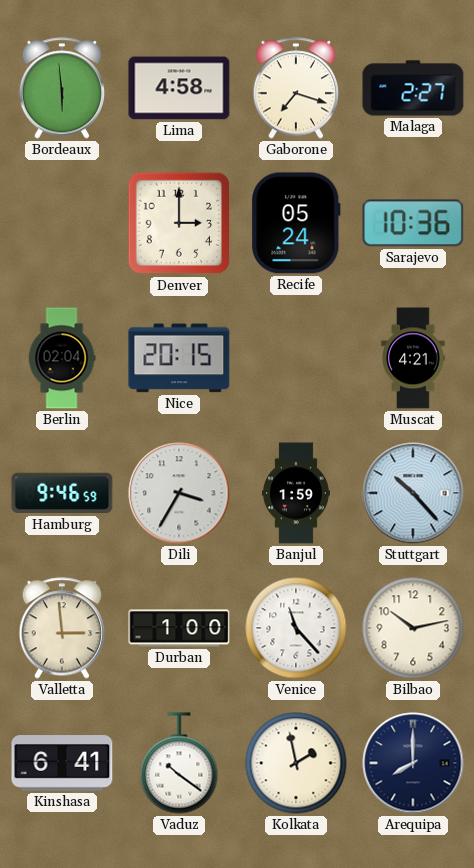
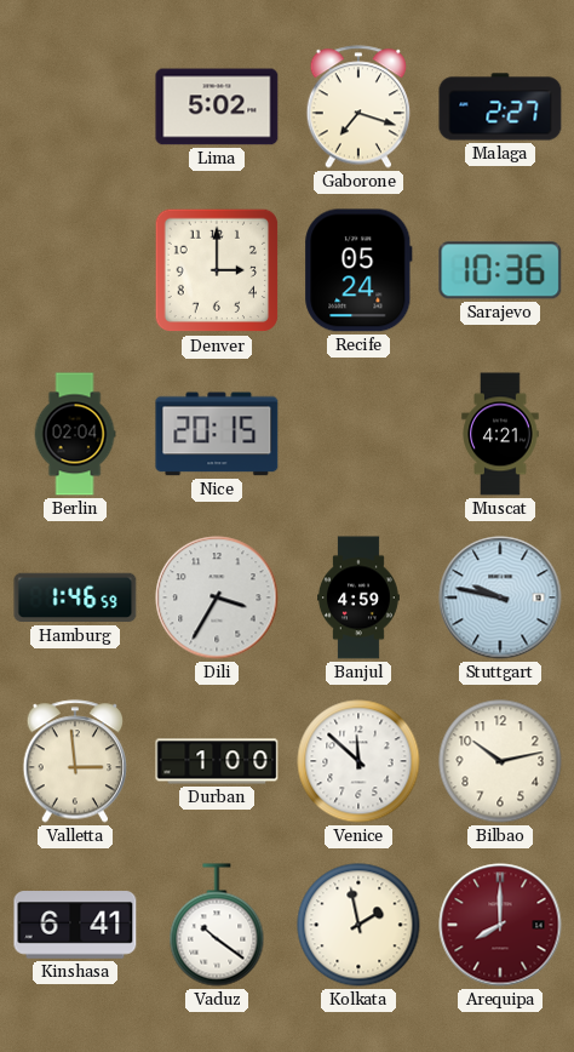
Bordeaux: 5:59 -> none
Lima: 4:58 -> 5:02
Hamburg: 9:46 -> 1:46
Banjul: 1:59 -> 4:59
Stuttgart: 10:23 -> 9:47
Venice: 11:23 -> 11:52
Arequipa dial: navy -> burgundy
